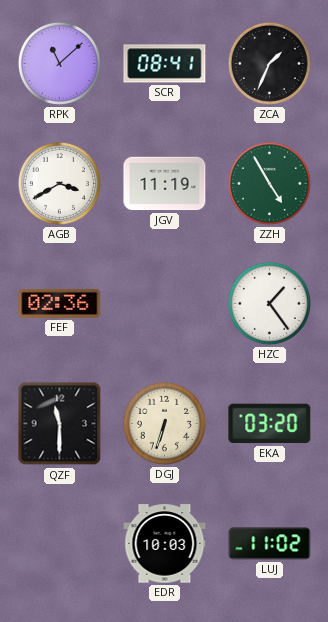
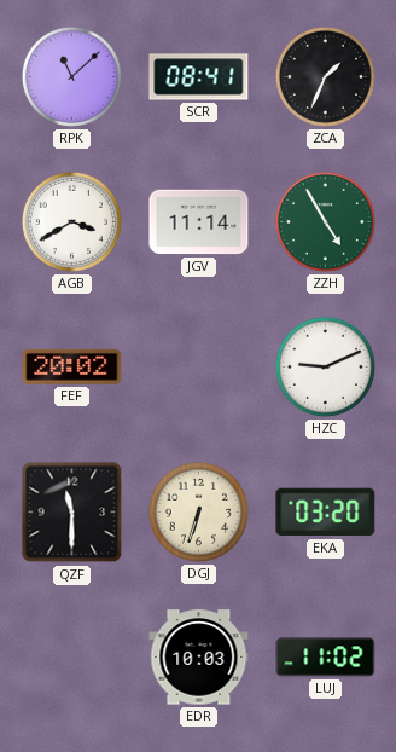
JGV: 11:19 -> 11:14
FEF: 02:36 -> 20:02
HZC: 1:24 -> 9:11
